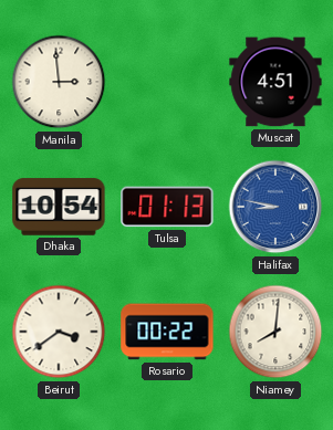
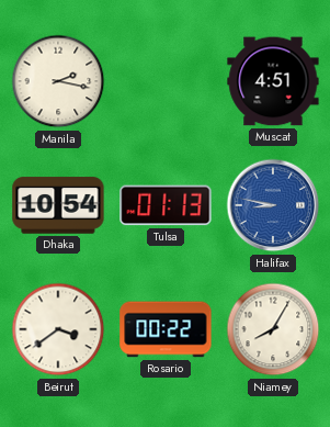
Manila: 2:59 -> 2:17
Niamey: 8:01 -> 8:05
